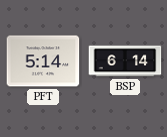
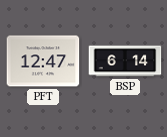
PFT: 5:14 -> 12:47
